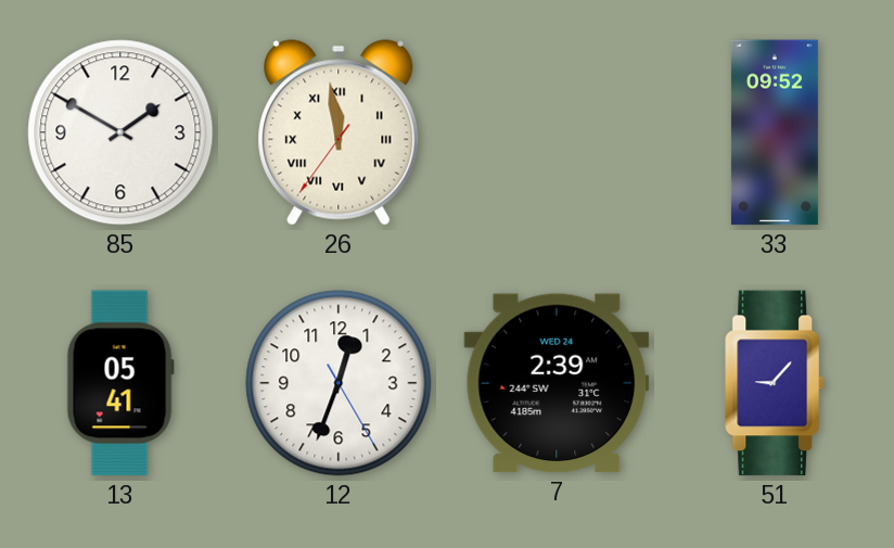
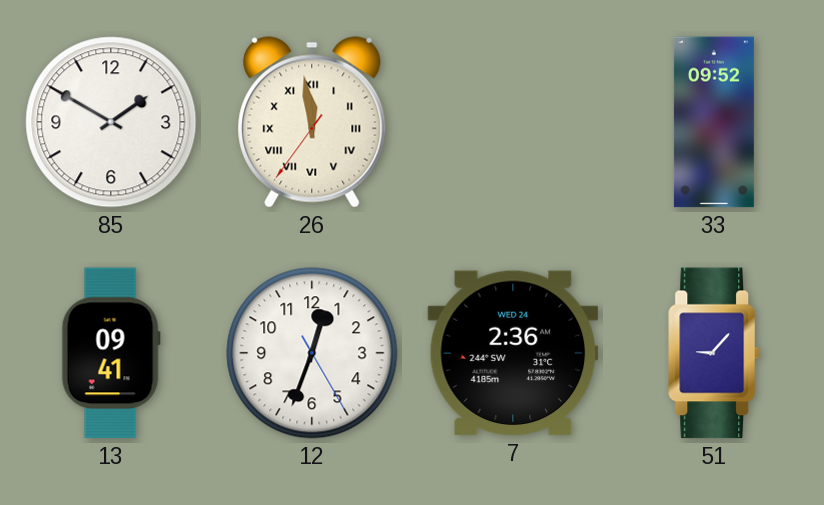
13: 05:41 -> 09:41
7: 2:39 -> 2:36
